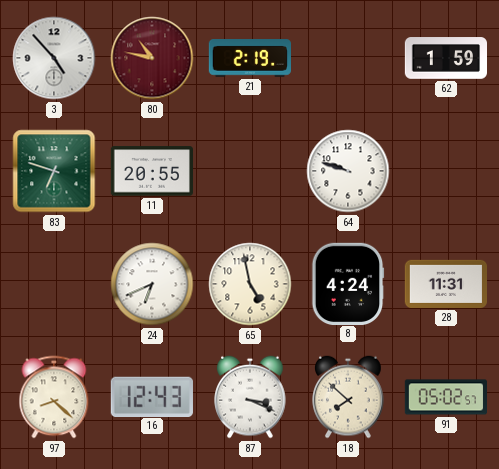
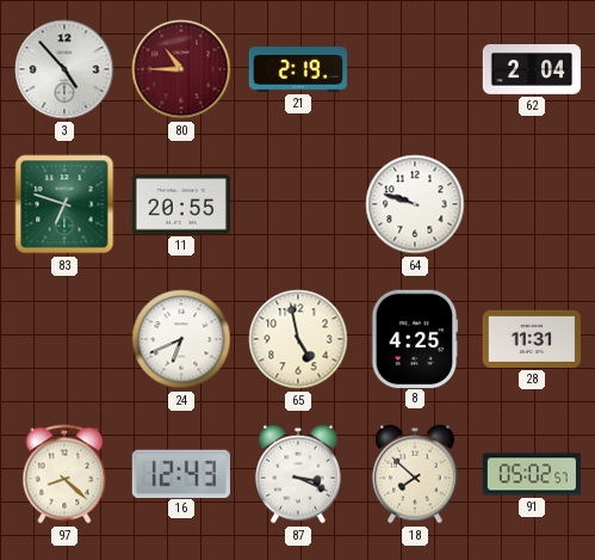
80: 10:47 -> 10:45
62: 1:59 -> 2:04
8: 4:24 -> 4:25
